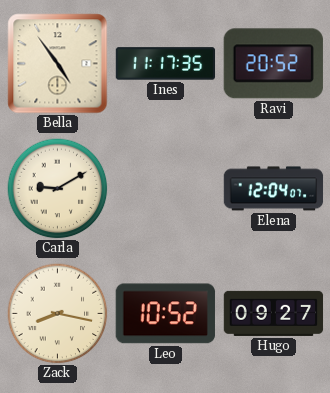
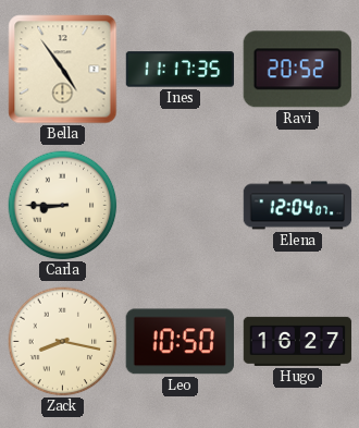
Carla: 9:10 -> 8:45
Leo: 10:52 -> 10:50
Hugo: 09:27 -> 16:27
